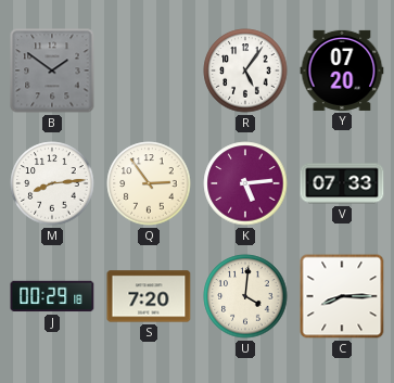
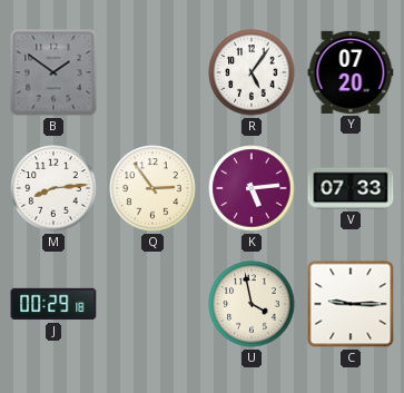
S: 7:20 -> none
U: 4:01 -> 3:58
C: 8:15 -> 9:15
